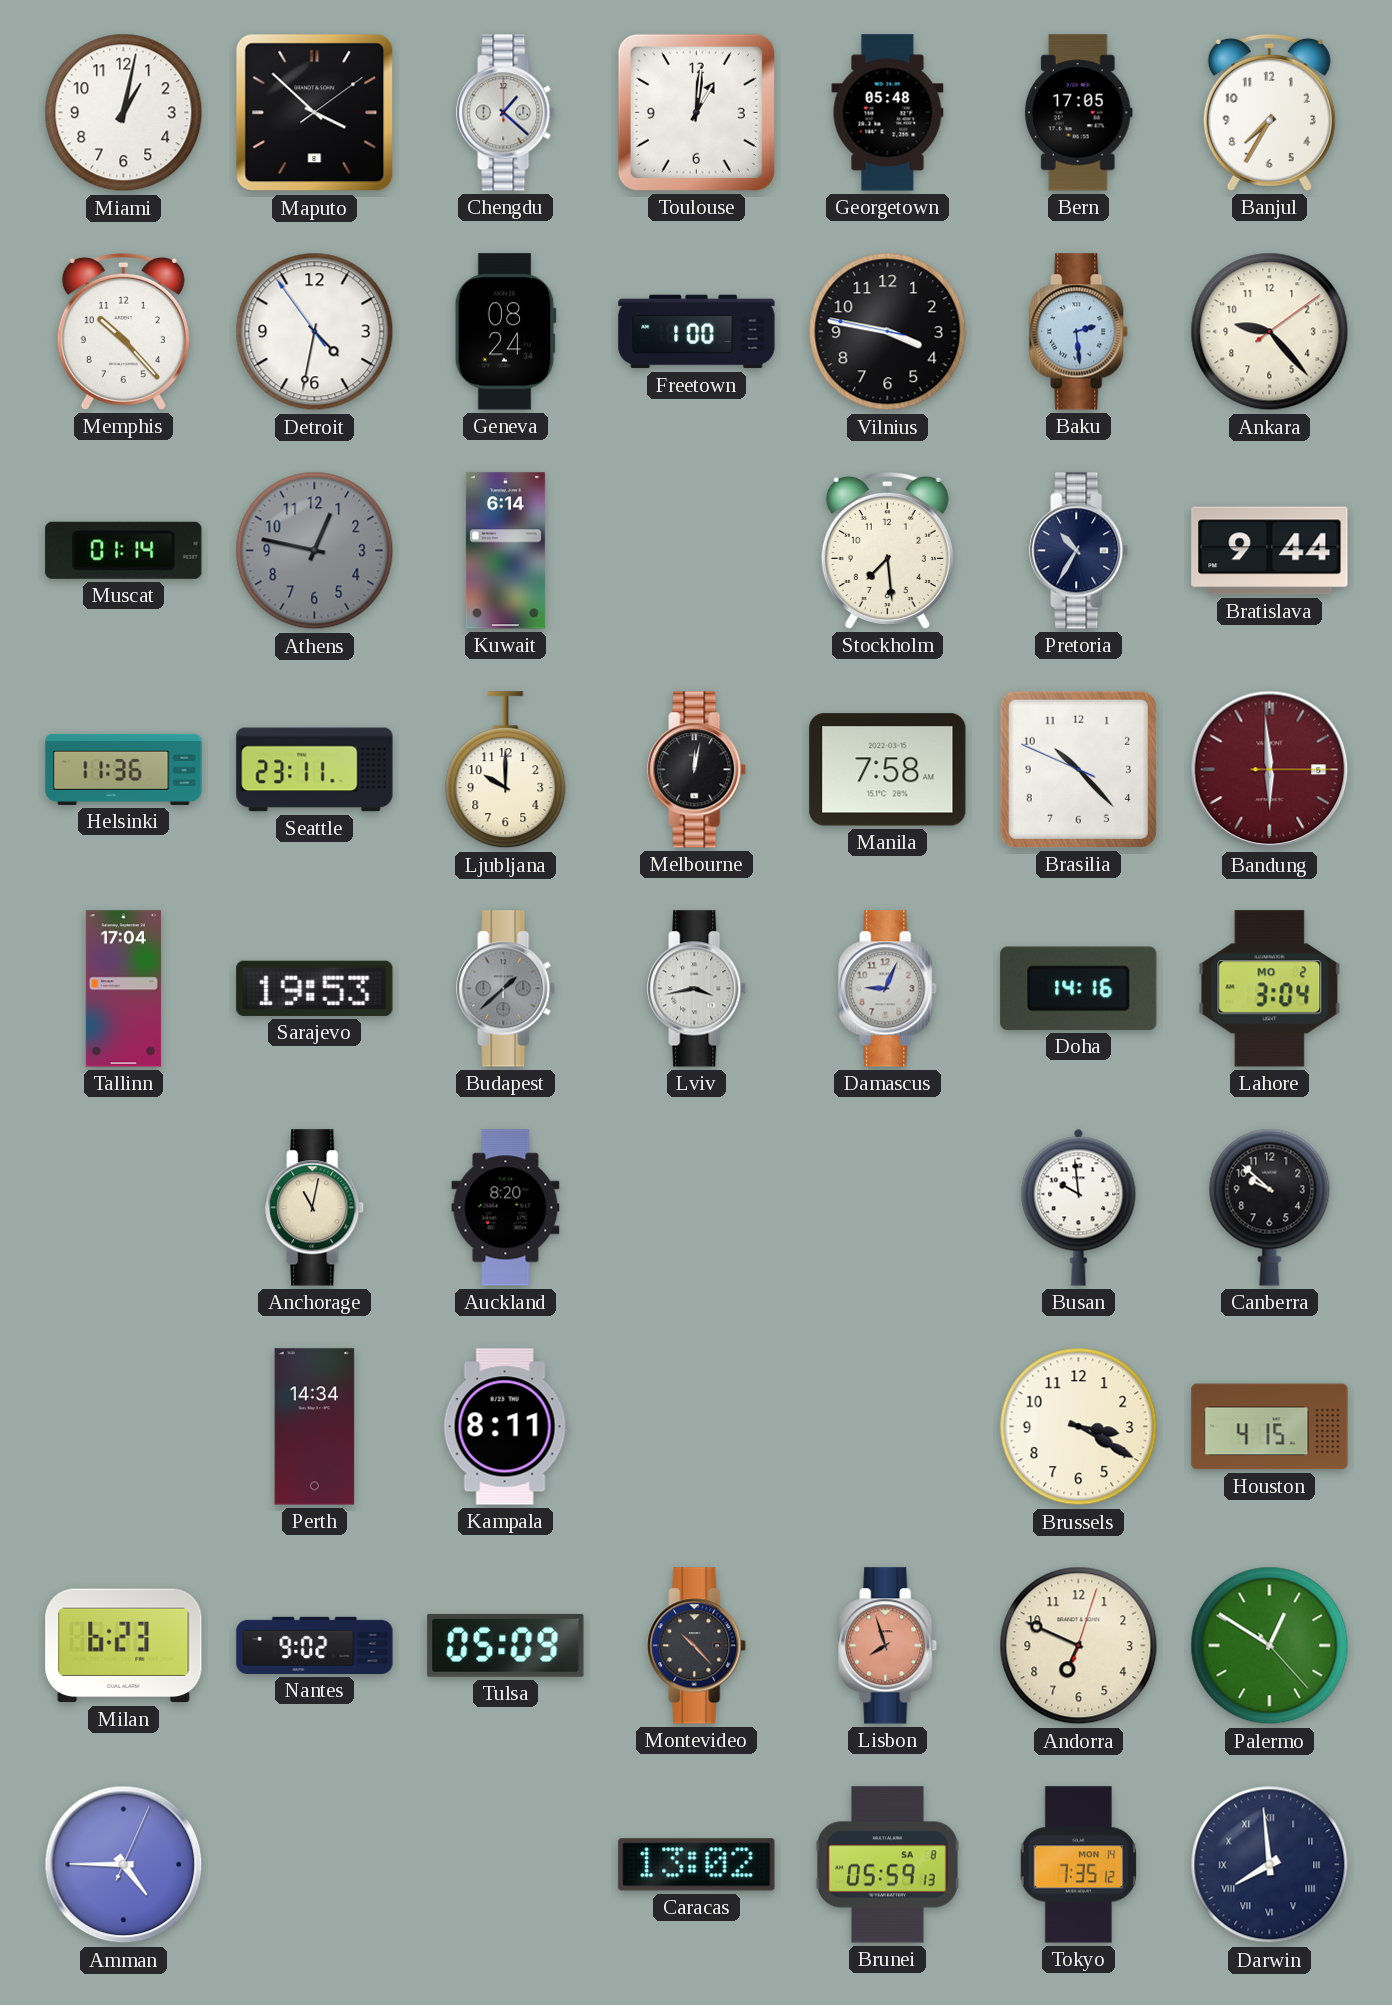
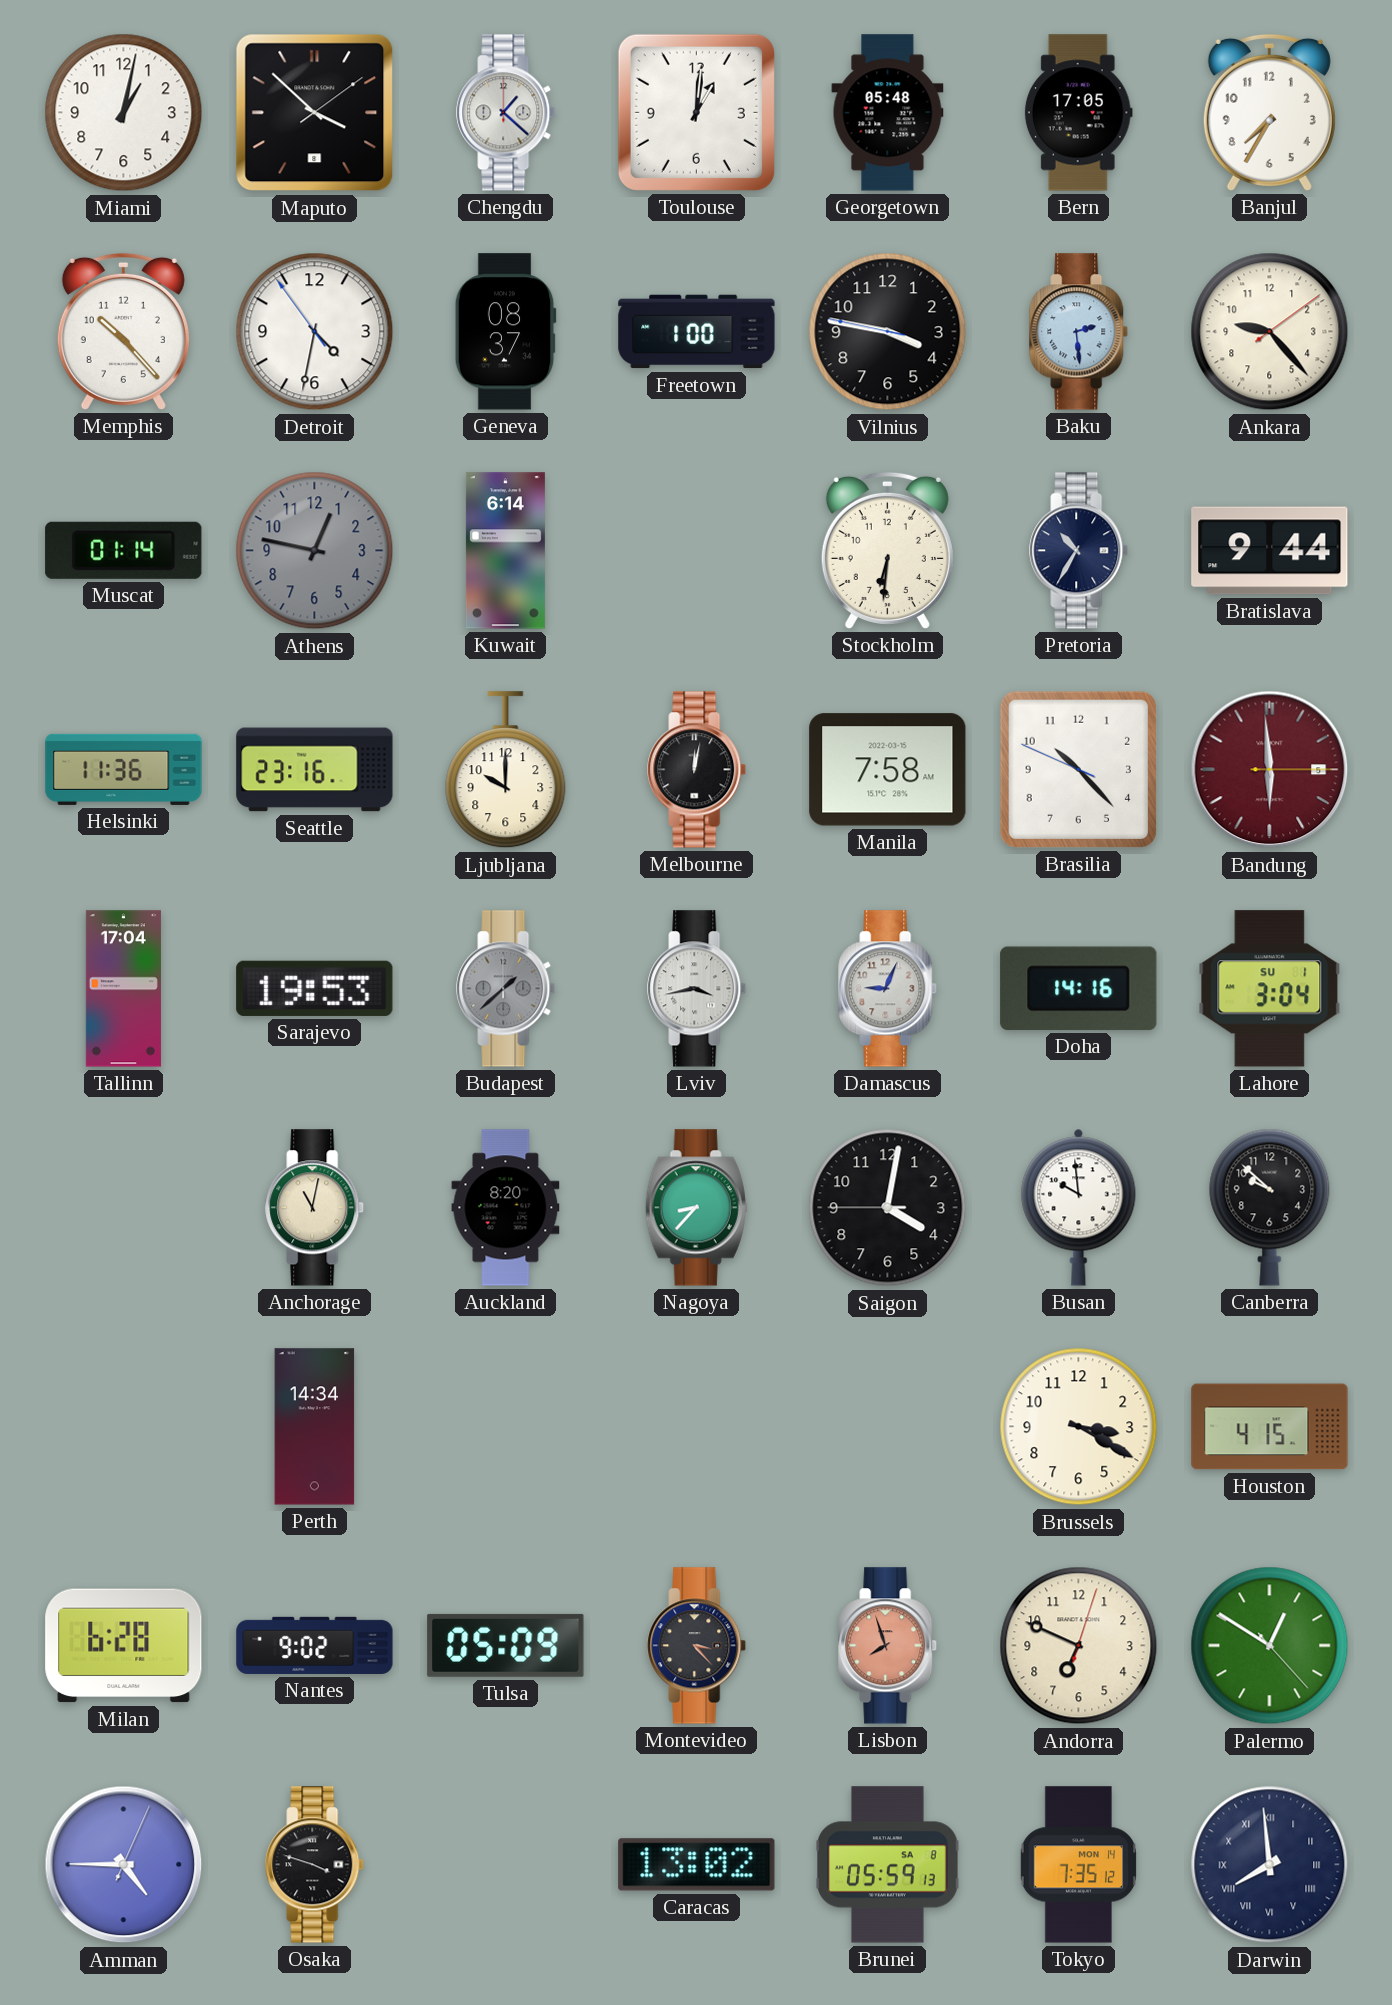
Geneva: 08:24 -> 08:37
Stockholm: 7:29 -> 6:31
Seattle: 23:11 -> 23:16
Lahore date: MO 2 -> SU 1
Nagoya: none -> 8:37
Saigon: none -> 4:01
Kampala: 8:11 -> none
Milan: 6:23 -> 6:28
Montevideo: 10:23 -> 3:23
Osaka: none -> 3:48
